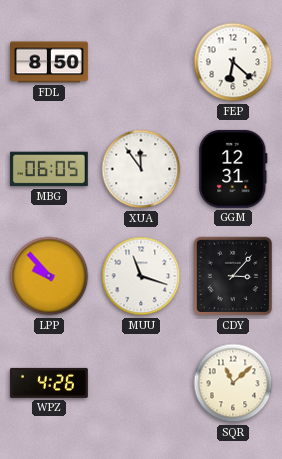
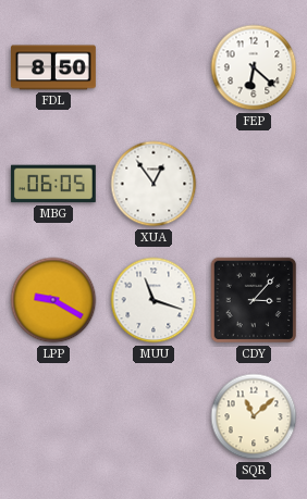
XUA: 11:54 -> 12:54
GGM: 12:31 -> none
LPP: 9:53 -> 9:20
WPZ: 4:26 -> none
